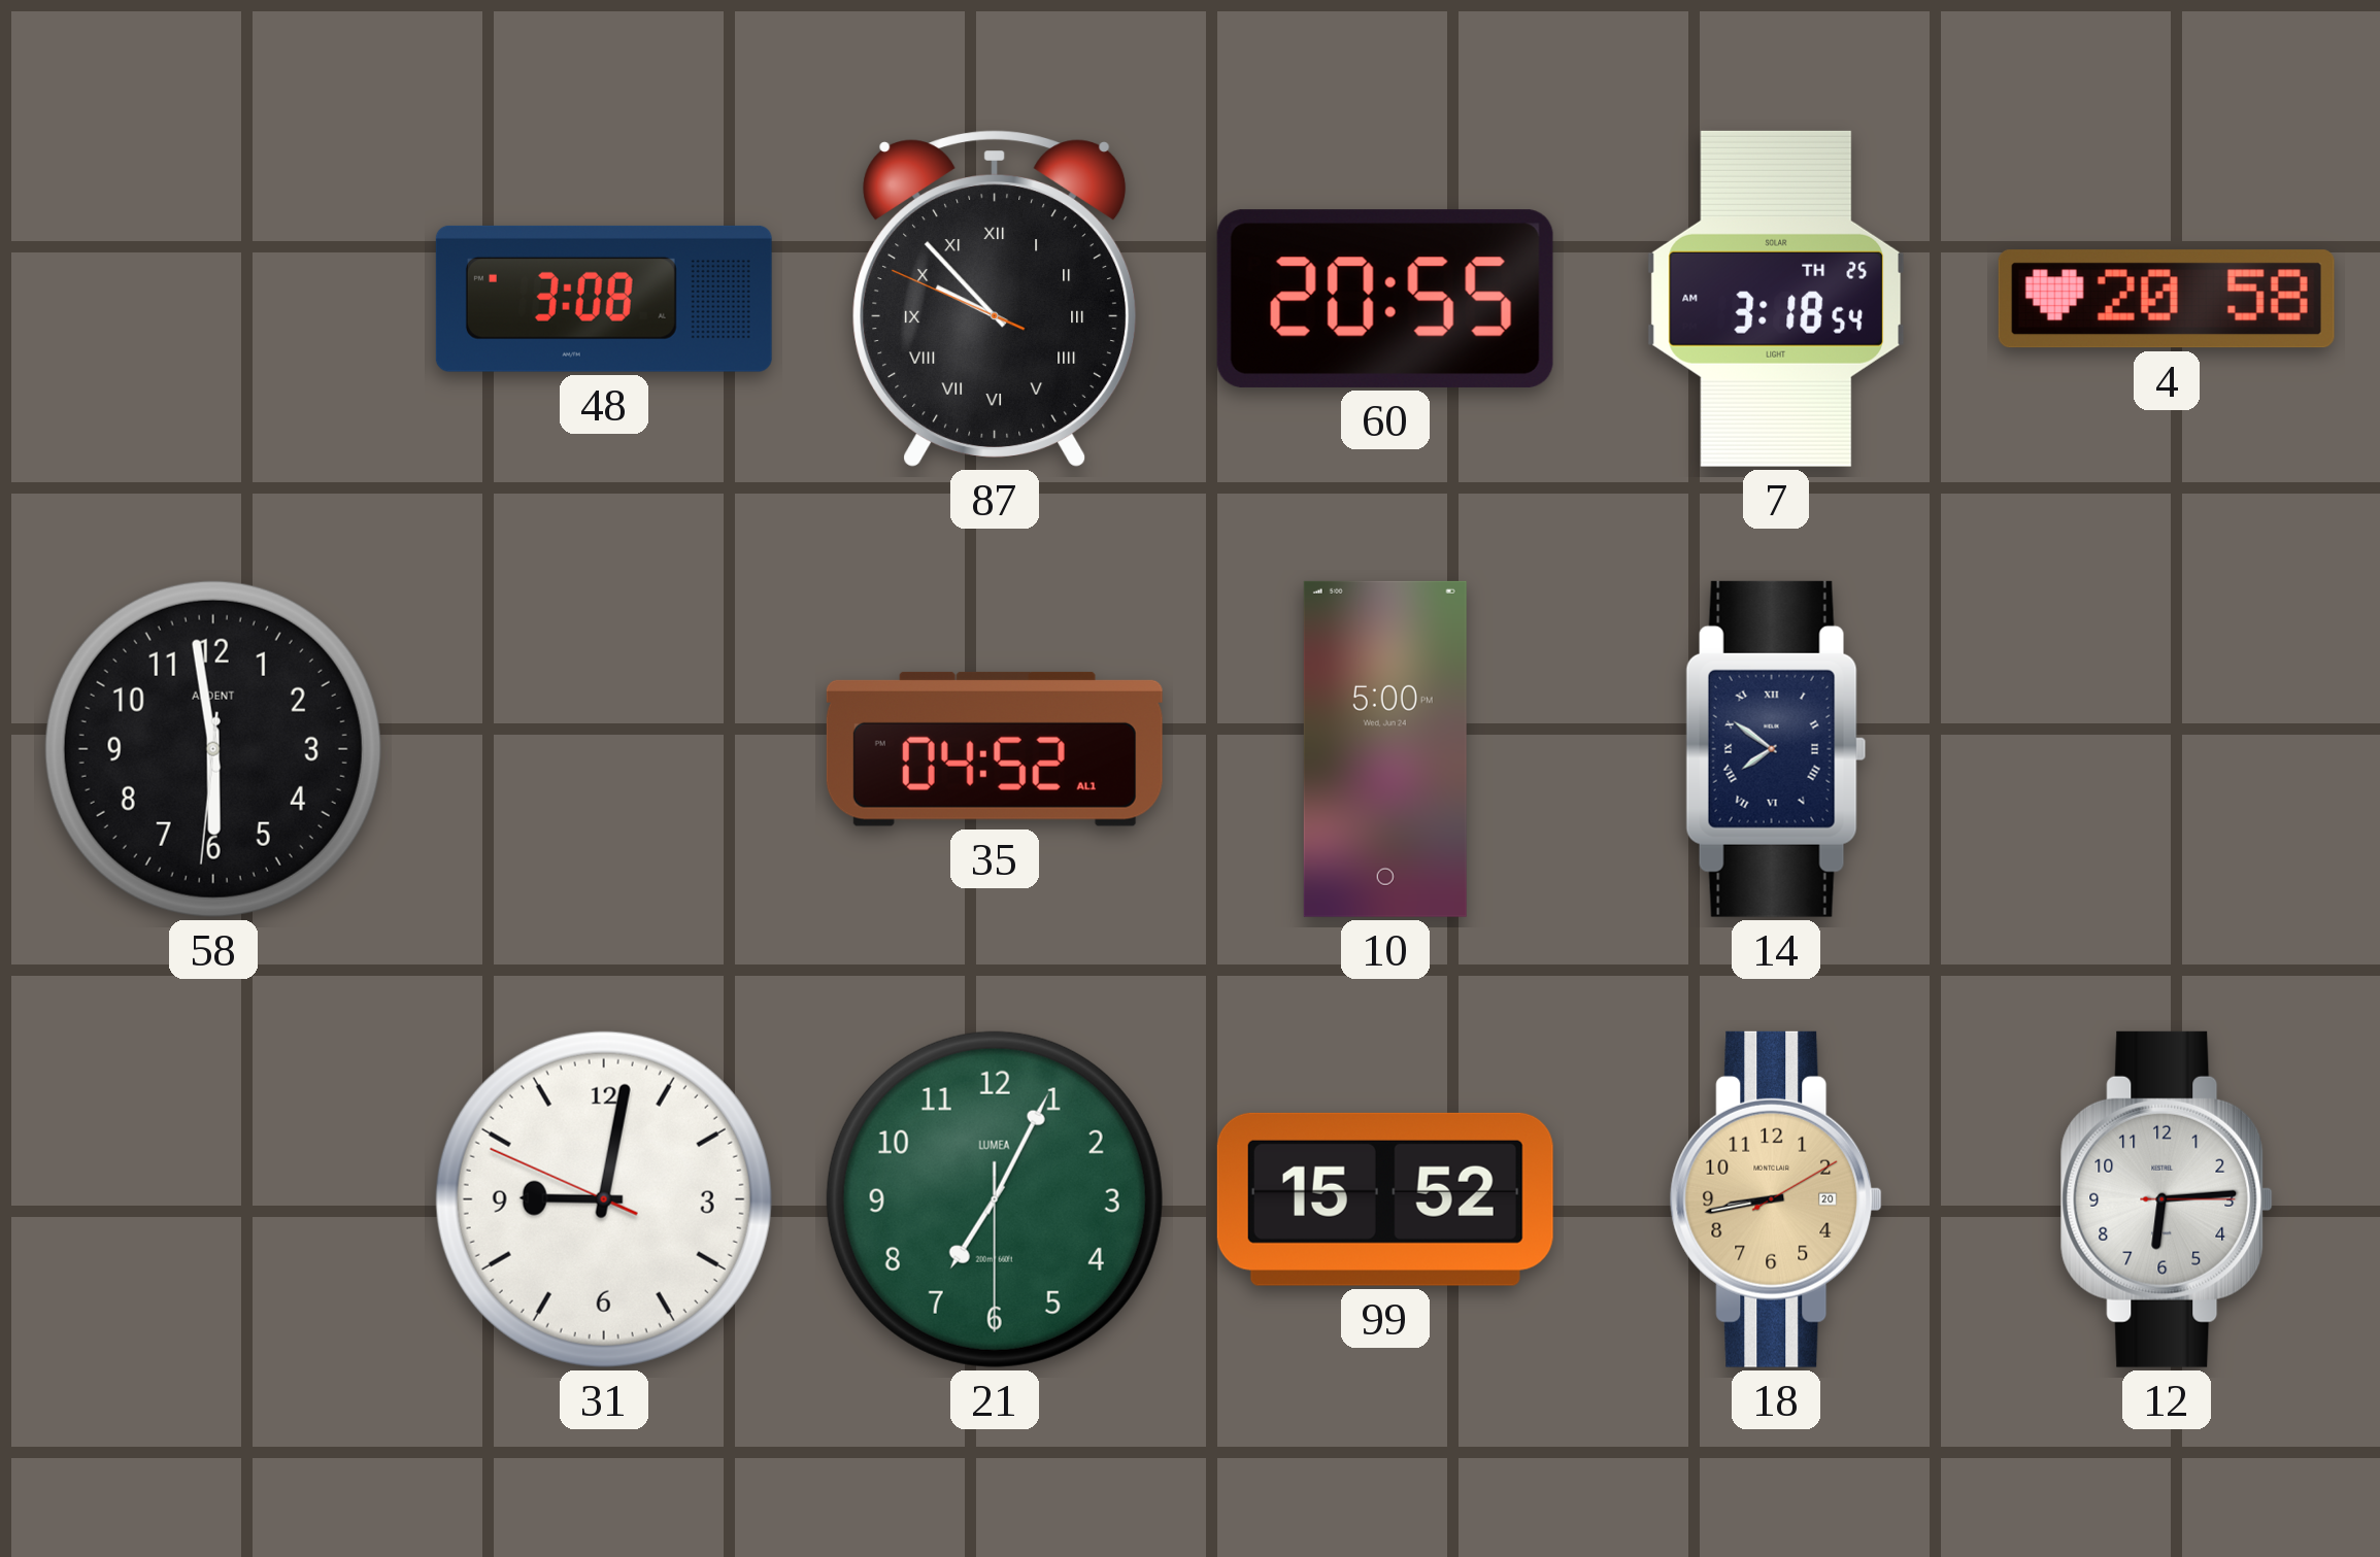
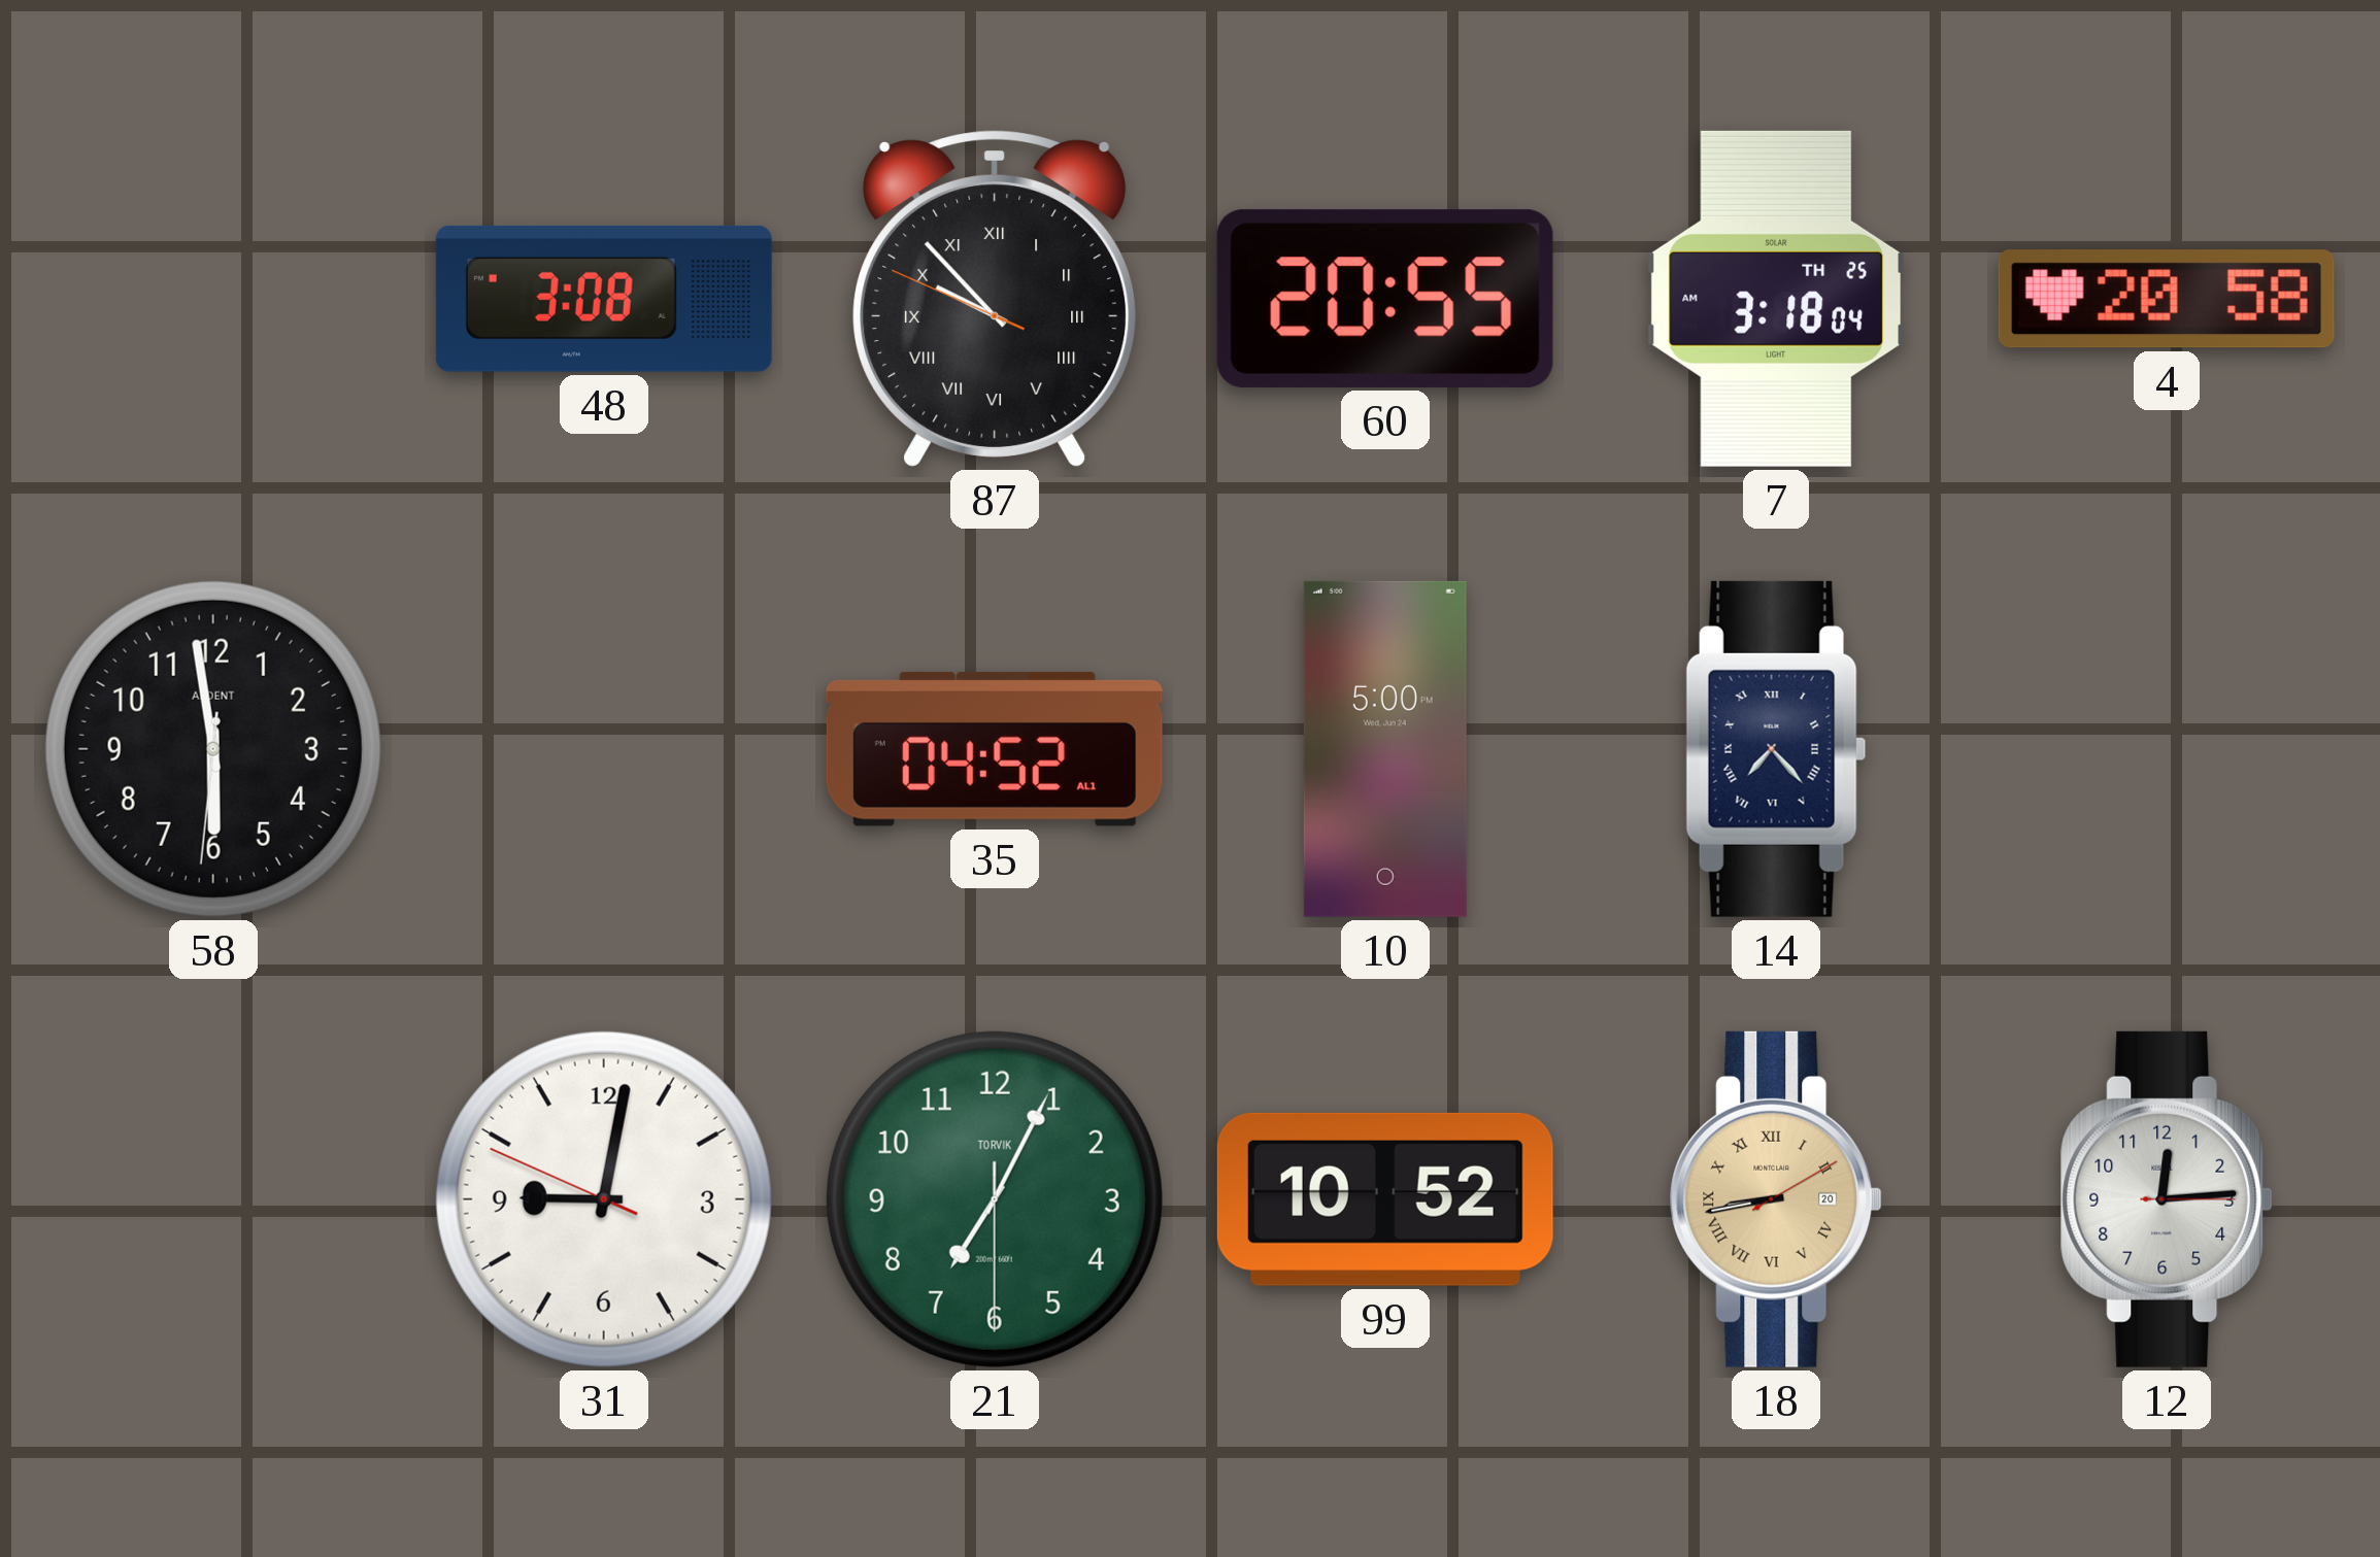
7: 3:18:54 AM -> 3:18:04 AM
14: 7:51 -> 7:23
21 brand: LUMEA -> TORVIK
99: 15:52 -> 10:52
18 numerals: Arabic -> Roman
12: 6:14 -> 12:14
